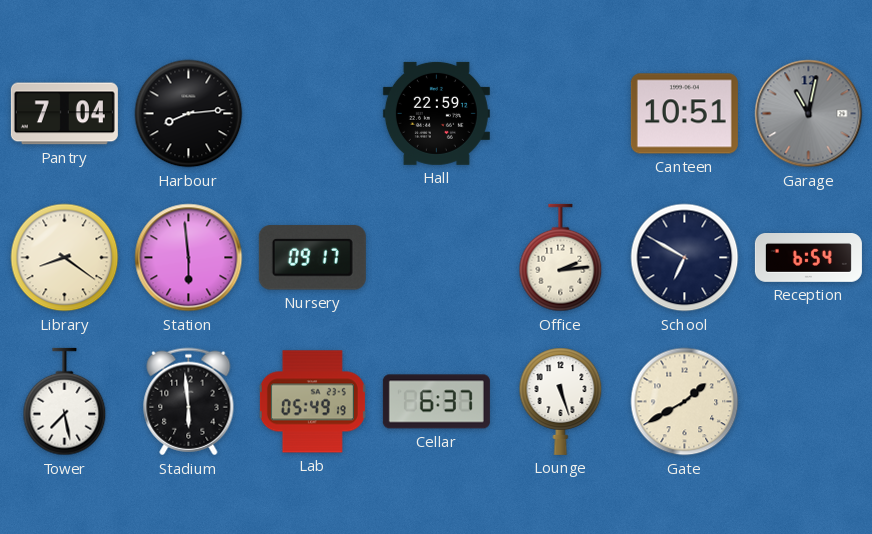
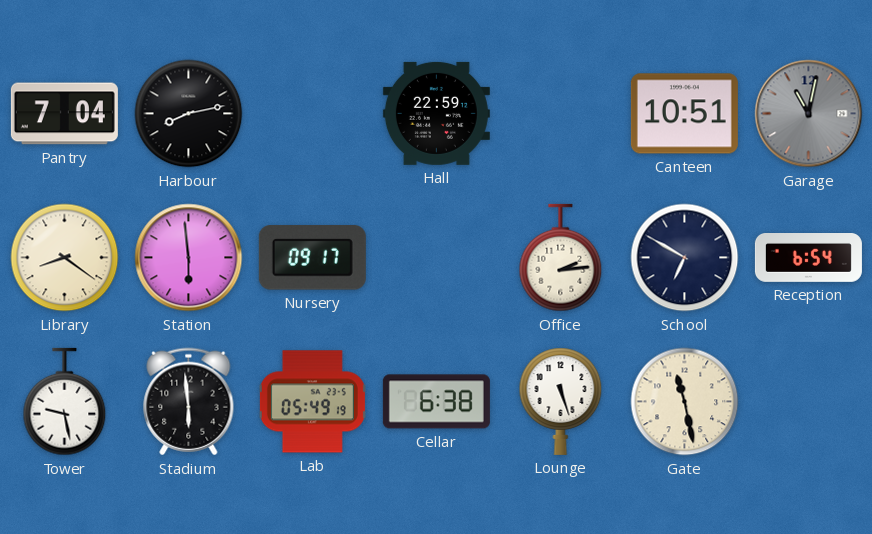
Harbour: 8:14 -> 8:13
Tower: 7:28 -> 9:28
Cellar: 6:37 -> 6:38
Gate: 1:40 -> 11:28
